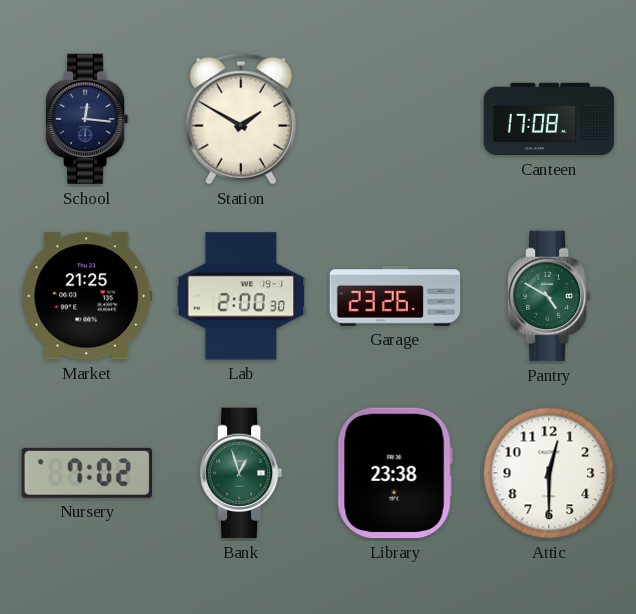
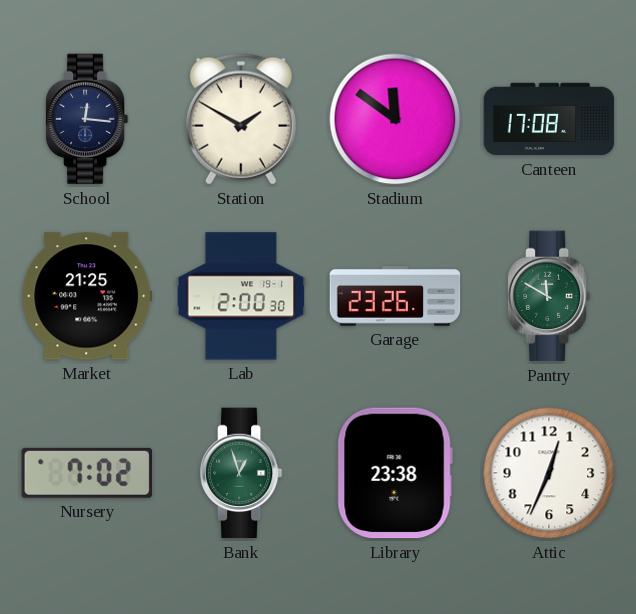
Stadium: none -> 11:51
Pantry: 4:50 -> 11:50
Attic: 12:30 -> 12:34
